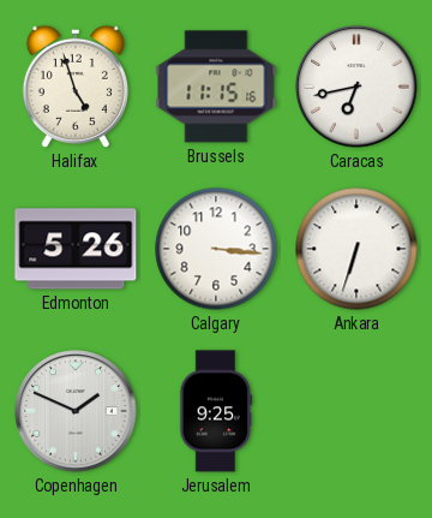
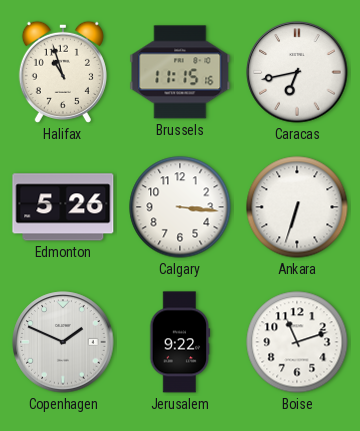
Halifax: 4:57 -> 10:57
Jerusalem: 9:25 -> 9:22
Boise: none -> 11:12
